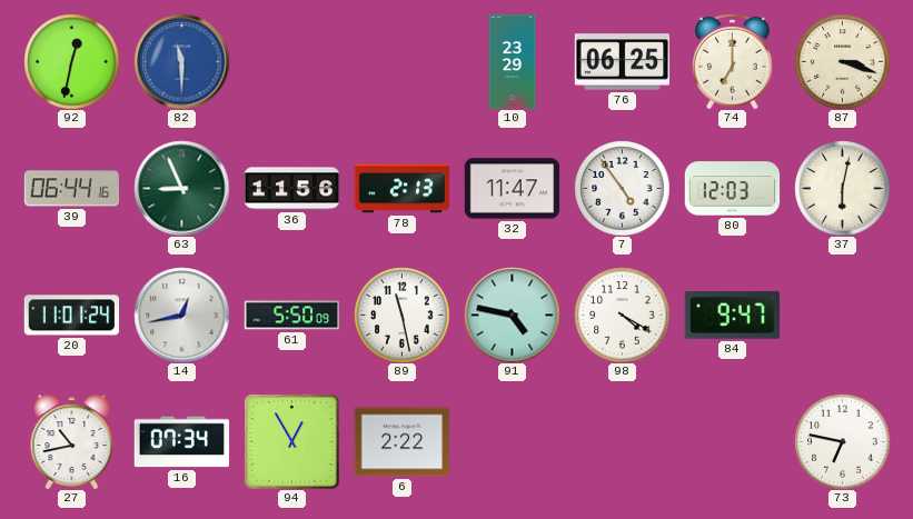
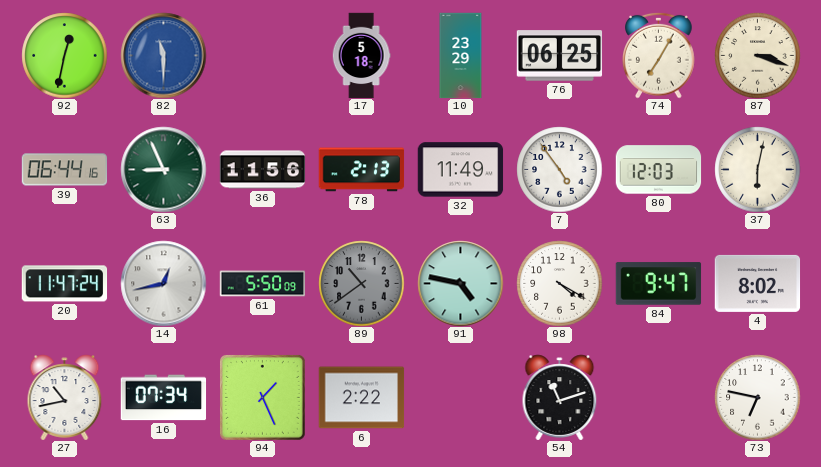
17: none -> 5:18
74: 7:00 -> 7:05
32: 11:47 -> 11:49
20: 11:01 -> 11:47
89: 11:28 -> 10:39
89 dial: white -> grey
4: none -> 8:02
94: 12:55 -> 1:26
54: none -> 11:12
